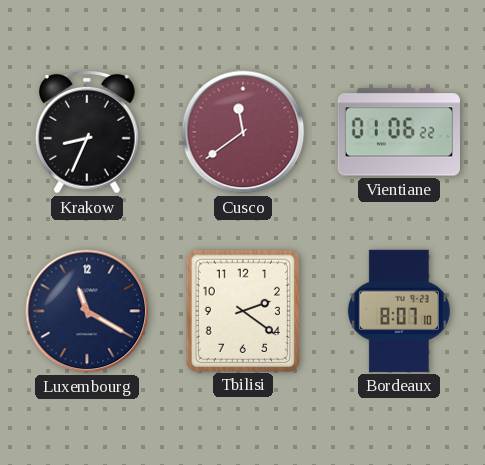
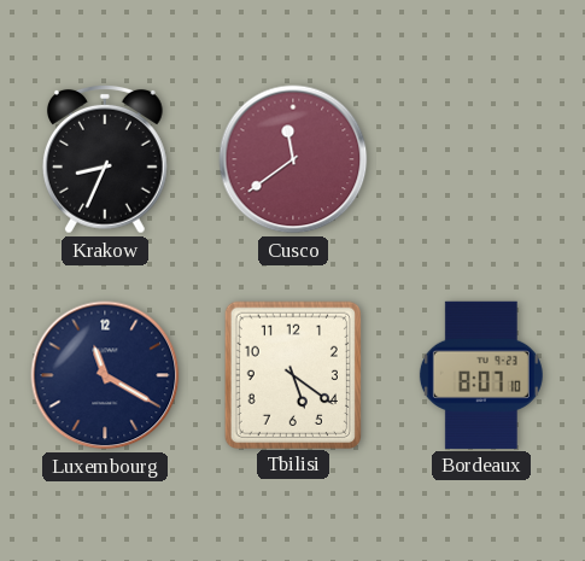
Vientiane: 01:06 -> none
Tbilisi: 2:21 -> 5:21
